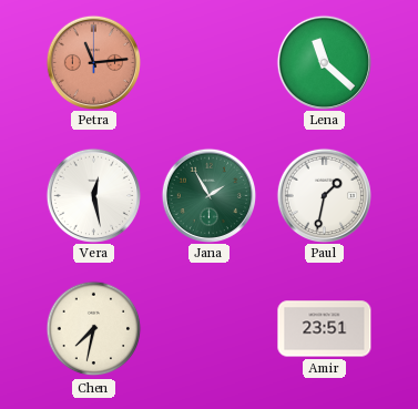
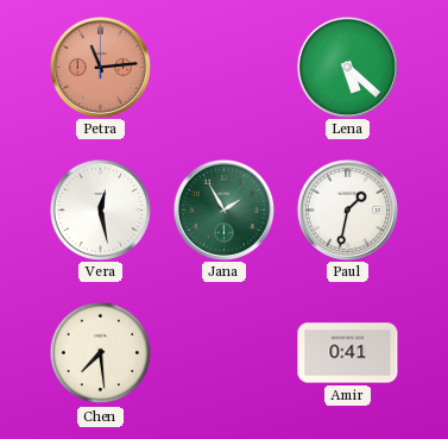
Lena: 11:22 -> 5:22
Chen: 7:32 -> 7:29
Amir: 23:51 -> 0:41
